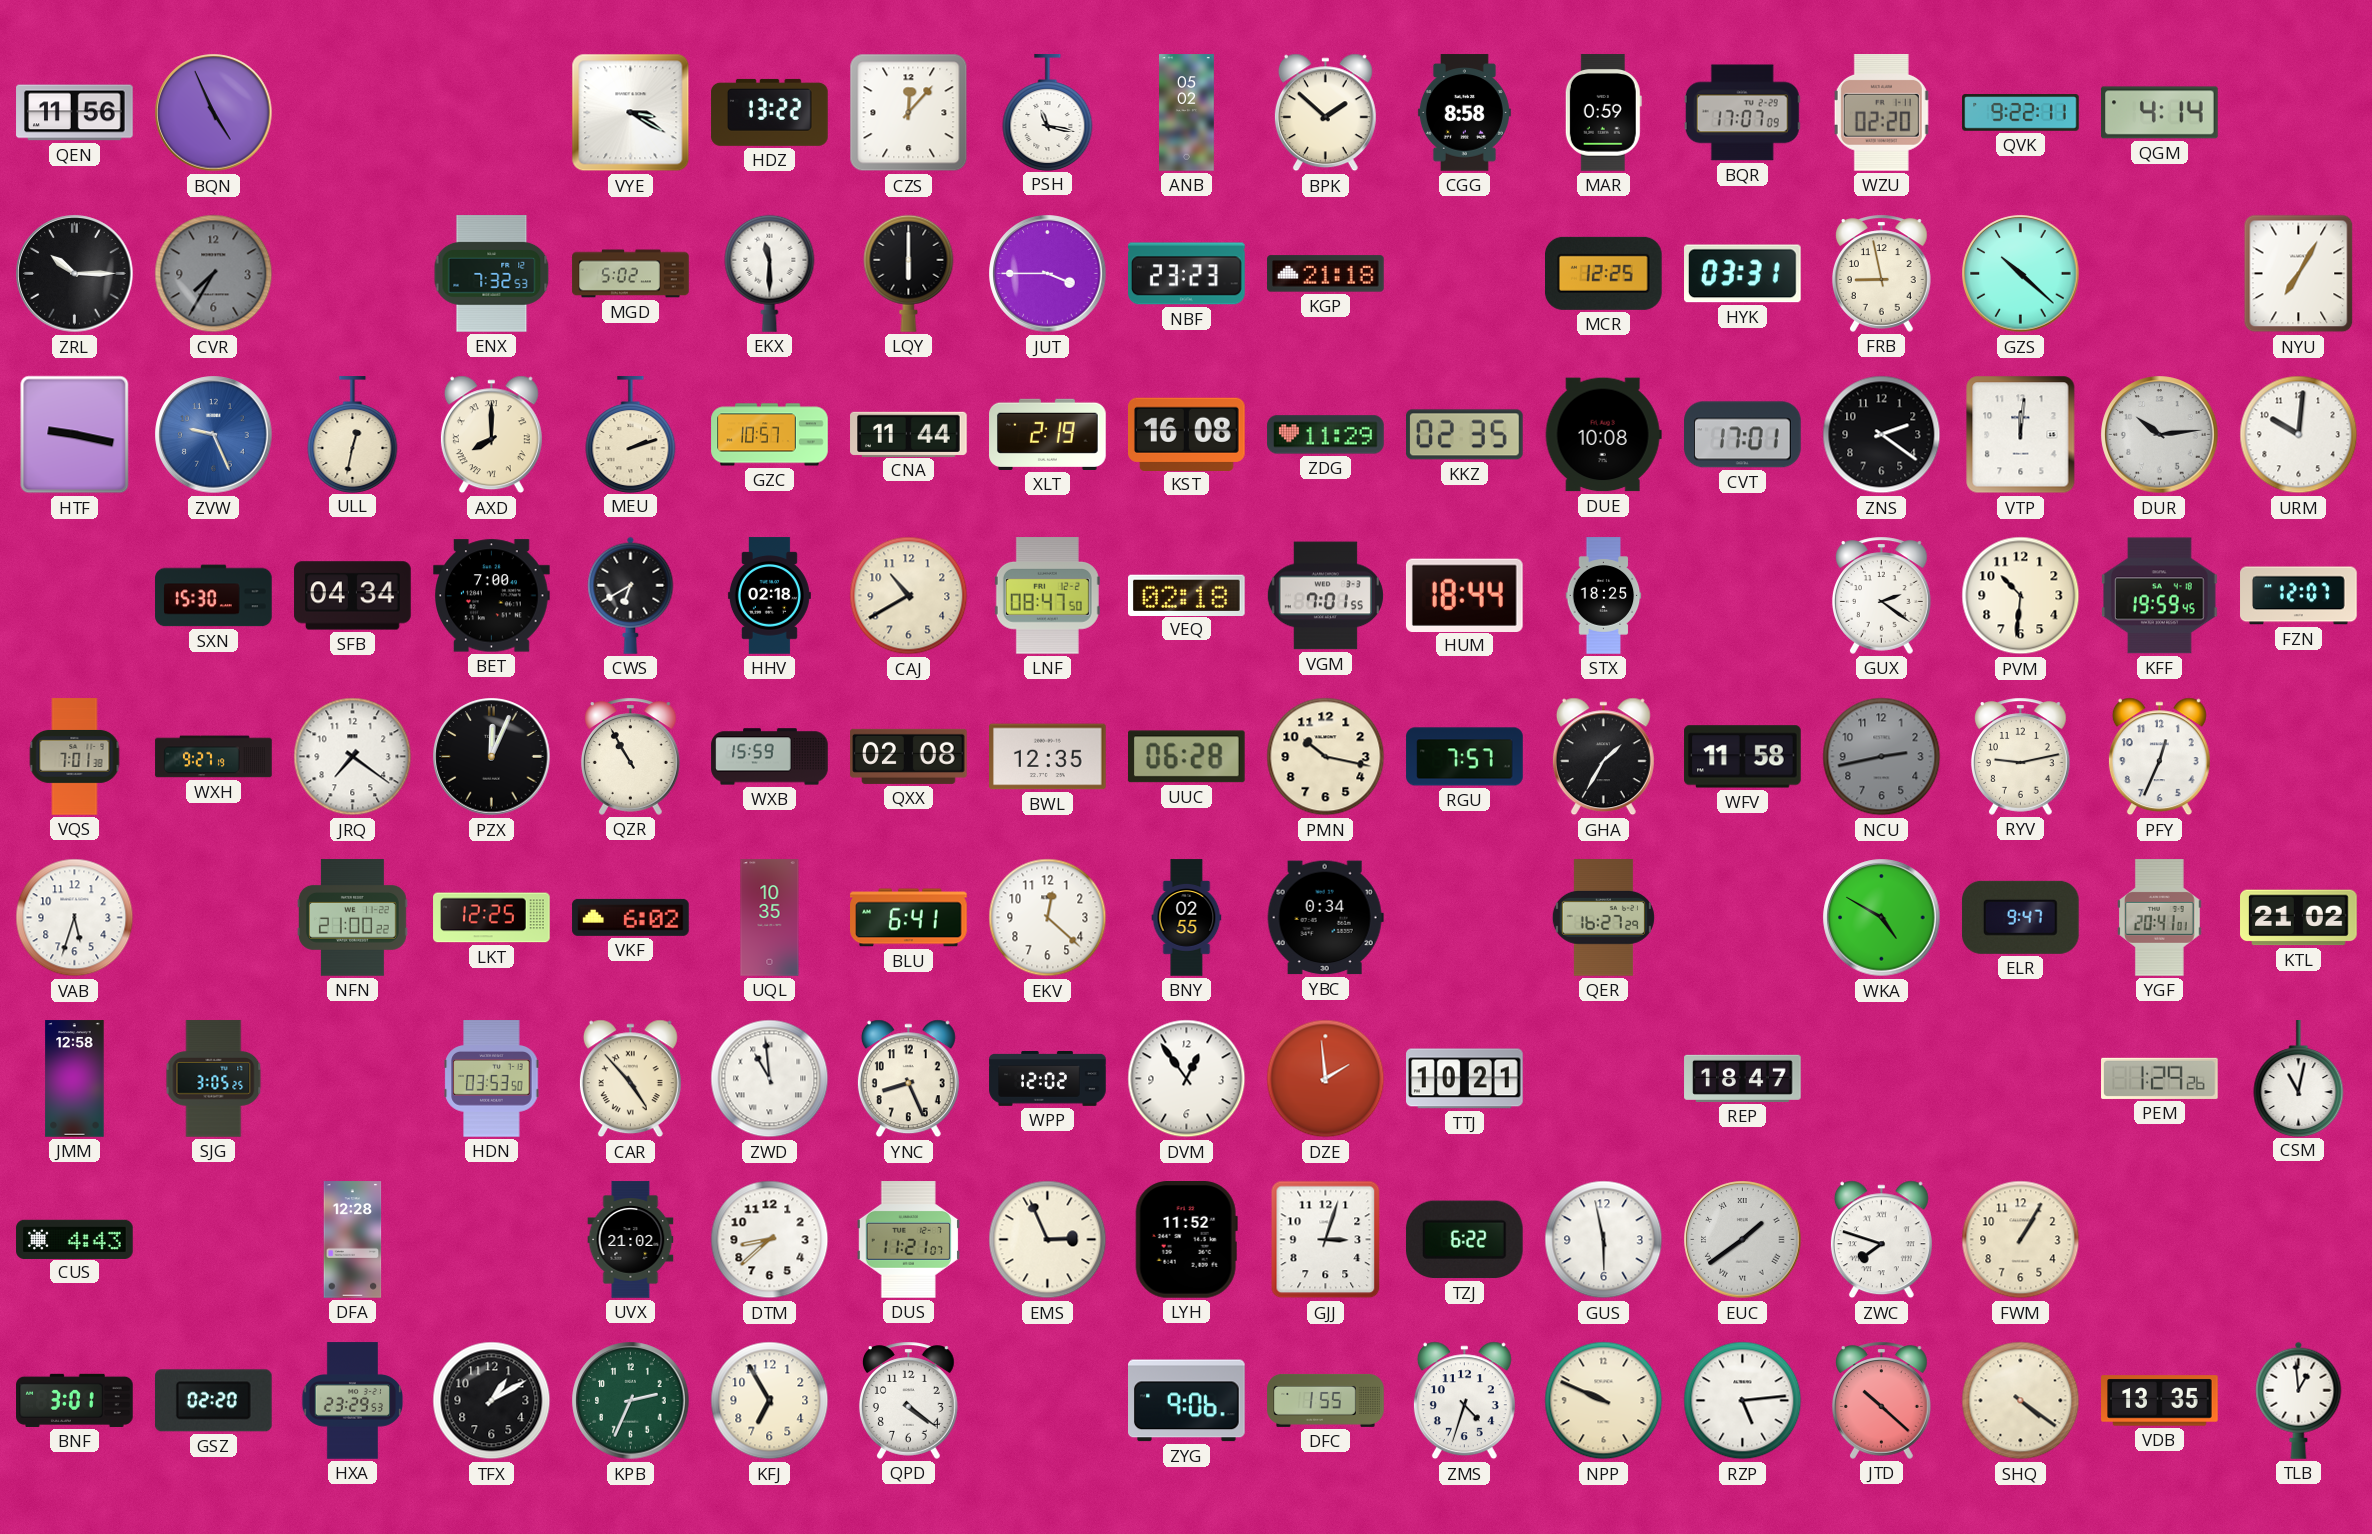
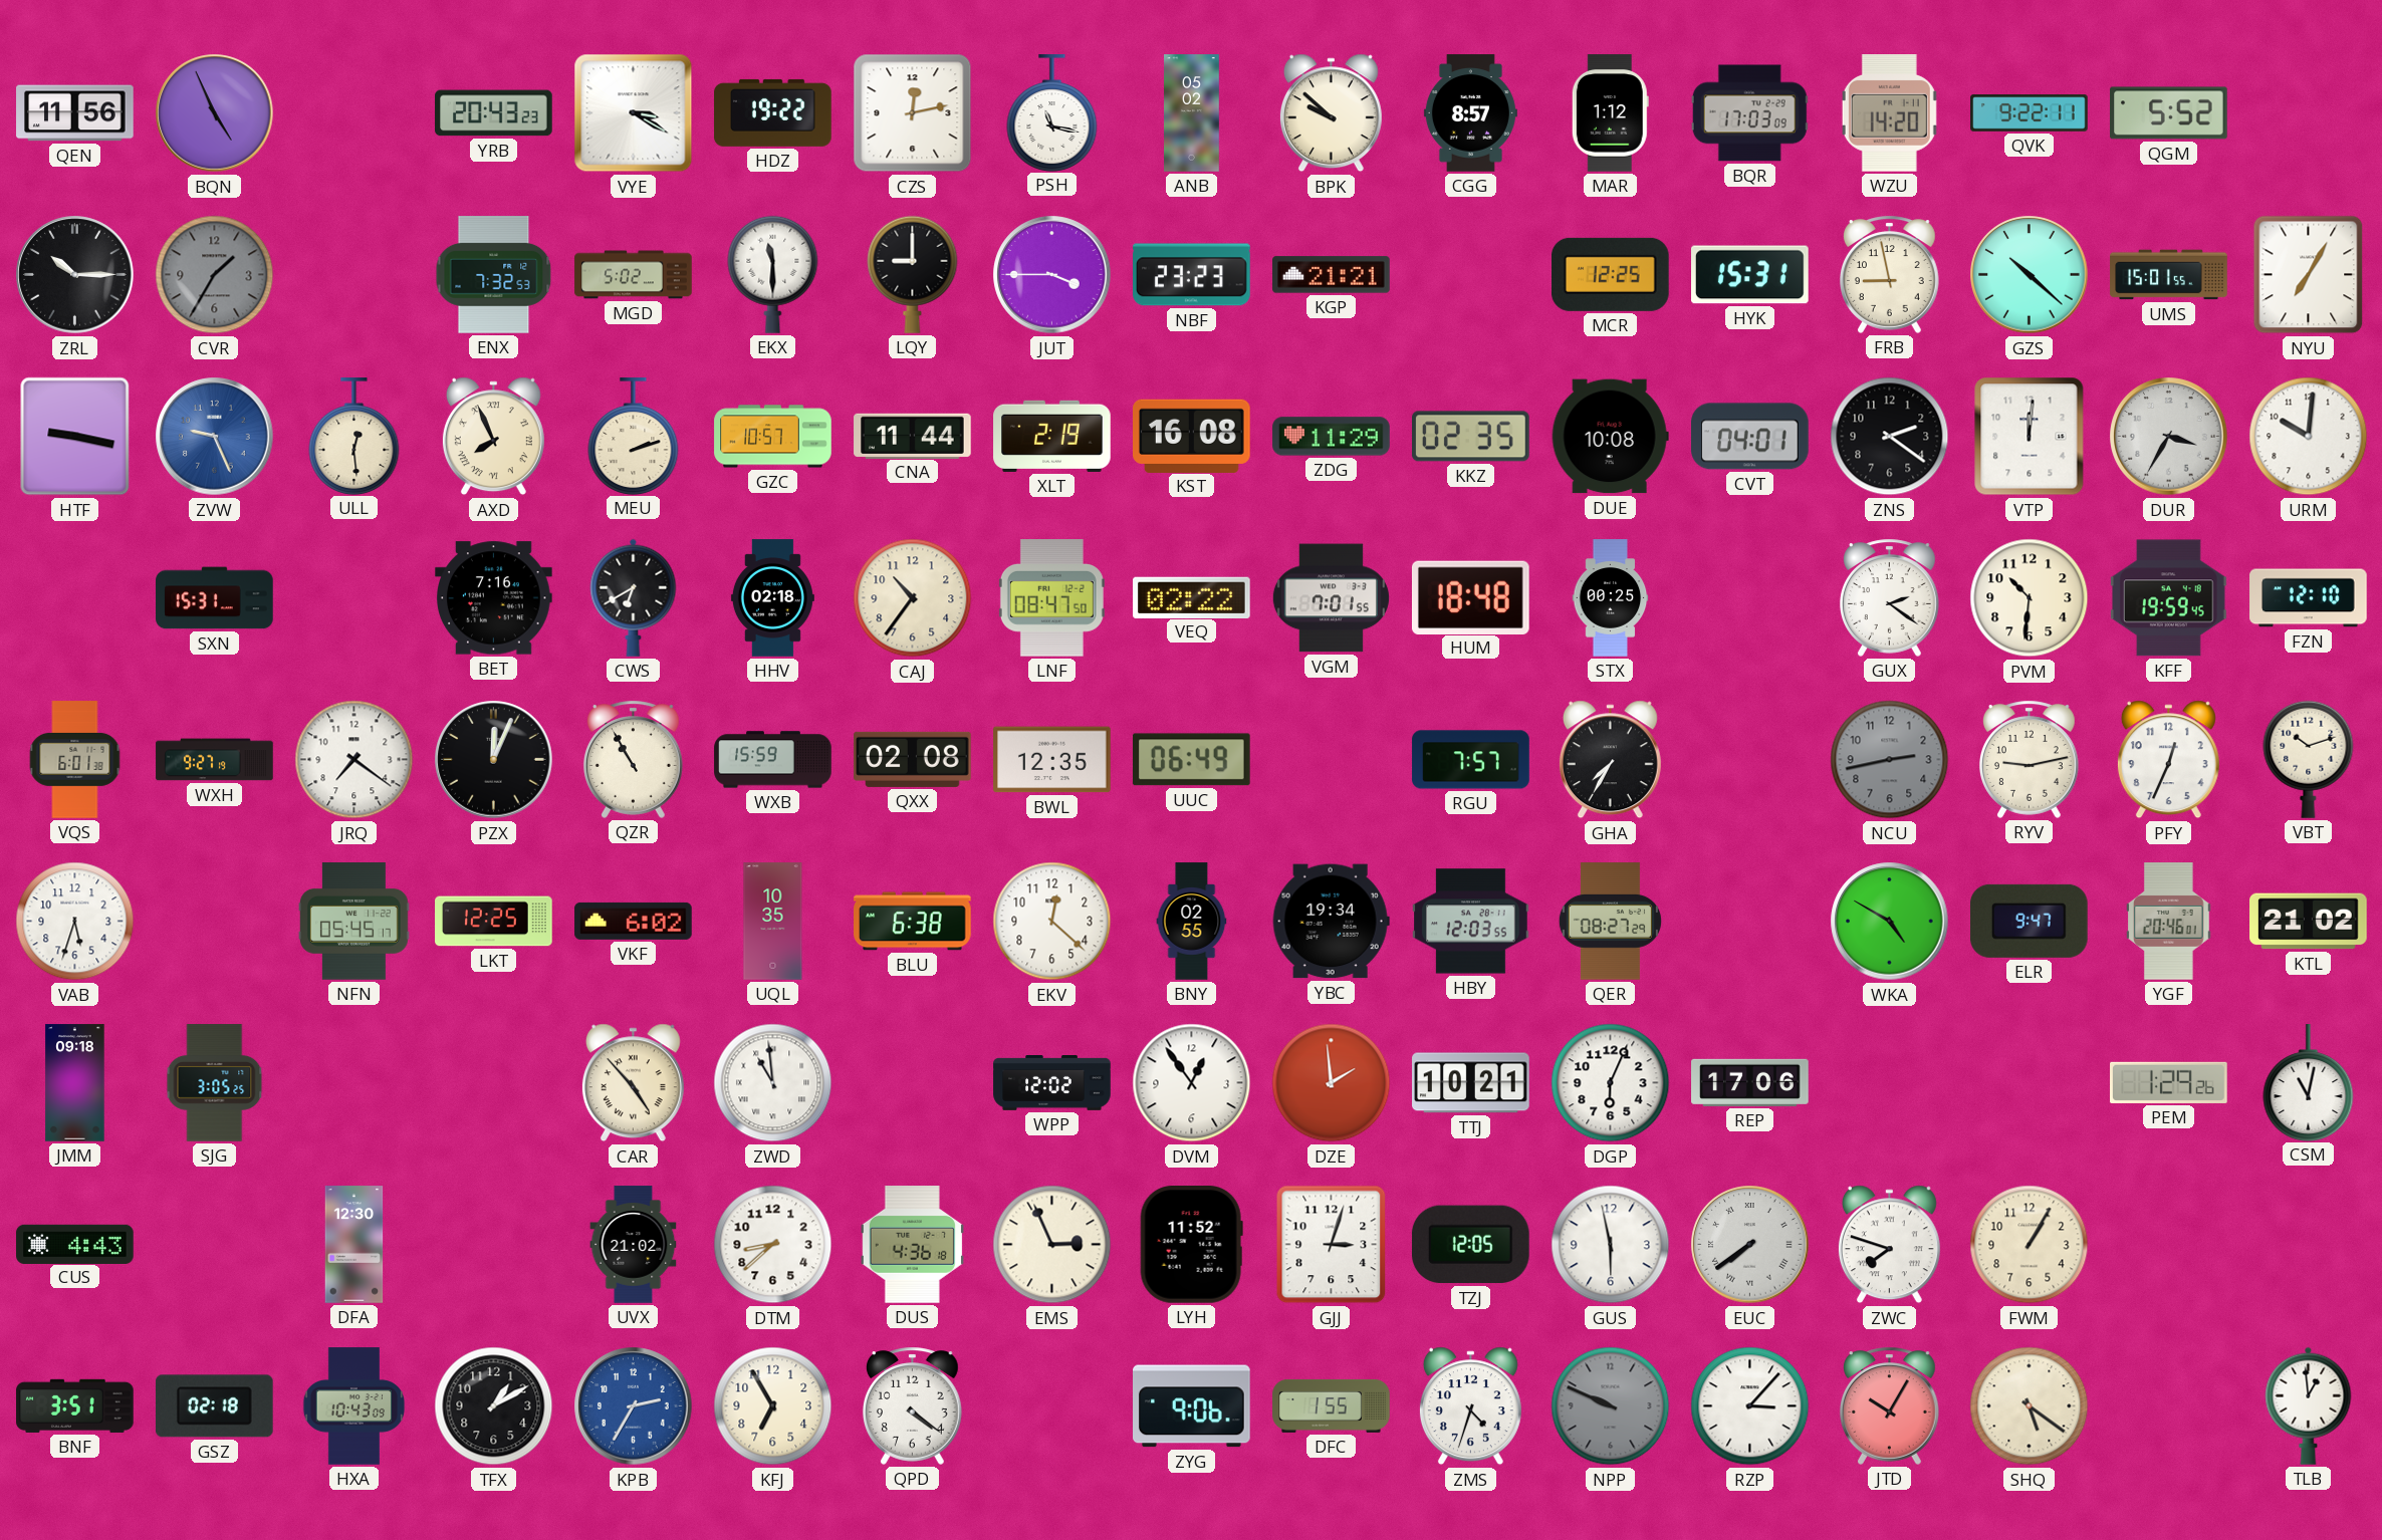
YRB: none -> 20:43
HDZ: 13:22 -> 19:22
CZS: 12:07 -> 12:13
BPK: 1:52 -> 9:52
CGG: 8:58 -> 8:57
MAR: 0:59 -> 1:12
BQR: 17:07 -> 17:03
WZU: 02:20 -> 14:20
QGM: 4:14 -> 5:52
CVR: 7:35 -> 1:35
LQY: 6:00 -> 9:00
KGP: 21:18 -> 21:21
HYK: 03:31 -> 15:31
UMS: none -> 15:01
ULL: 12:32 -> 12:29
AXD: 8:00 -> 7:56
CVT: 17:01 -> 04:01
DUR: 10:14 -> 3:35
SXN: 15:30 -> 15:31
SFB: 04:34 -> none
BET: 7:00 -> 7:16
CAJ: 10:40 -> 10:36
VEQ: 02:18 -> 02:22
HUM: 18:44 -> 18:48
STX: 18:25 -> 00:25
FZN: 12:07 -> 12:10
VQS: 7:01 -> 6:01
UUC: 06:28 -> 06:49
PMN: 10:17 -> none
GHA: 1:35 -> 7:35
WFV: 11:58 -> none
VBT: none -> 10:12
NFN: 21:00 -> 05:45
BLU: 6:41 -> 6:38
YBC: 0:34 -> 19:34
HBY: none -> 12:03
QER: 16:27 -> 08:27
YGF: 20:41 -> 20:46
JMM: 12:58 -> 09:18
HDN: 03:53 -> none
YNC: 8:26 -> none
DGP: none -> 6:04
REP: 18:47 -> 17:06
DFA: 12:28 -> 12:30
DUS: 11:21 -> 4:36
TZJ: 6:22 -> 12:05
EUC: 1:39 -> 7:39
BNF: 3:01 -> 3:51
GSZ: 02:20 -> 02:18
HXA: 23:29 -> 10:43
KPB: 2:34 -> 2:35
KPB dial: green -> blue
NPP dial: cream -> grey
RZP: 5:14 -> 3:07
JTD: 10:22 -> 10:05
SHQ: 4:21 -> 5:21
VDB: 13:35 -> none
